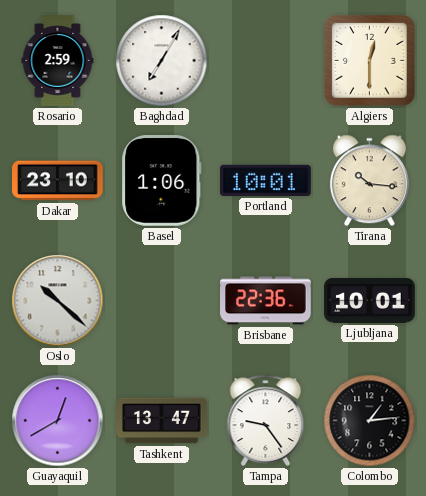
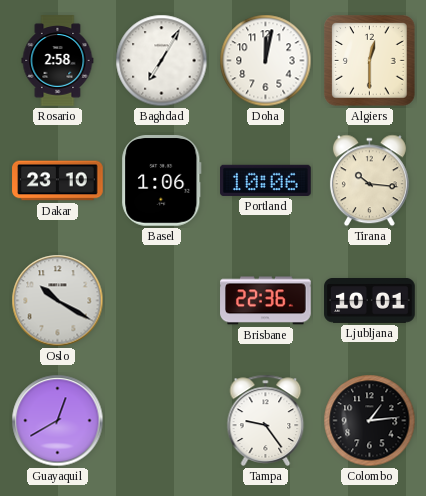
Rosario: 2:59 -> 2:58
Doha: none -> 12:02
Portland: 10:01 -> 10:06
Oslo: 10:22 -> 10:20
Tashkent: 13:47 -> none
